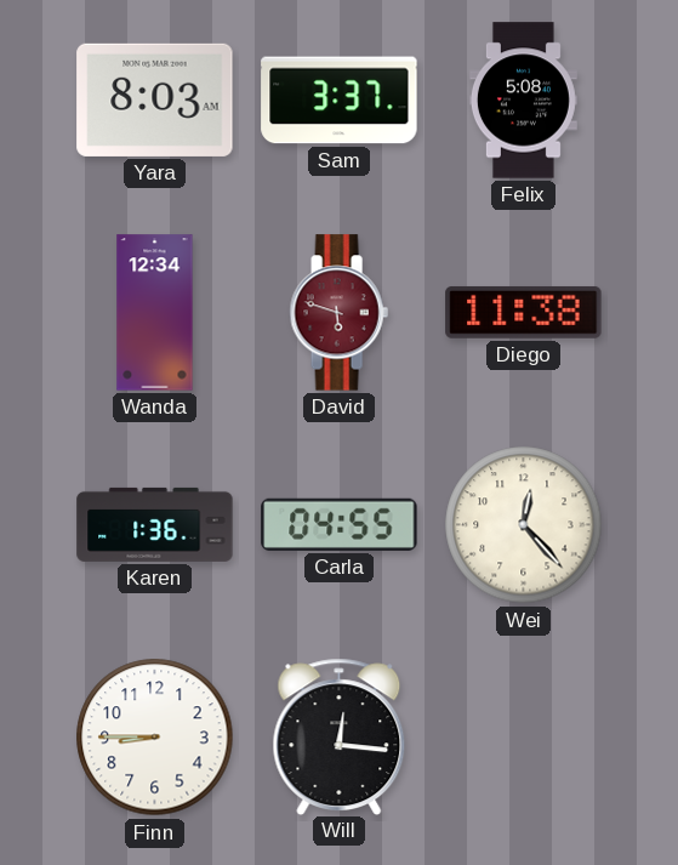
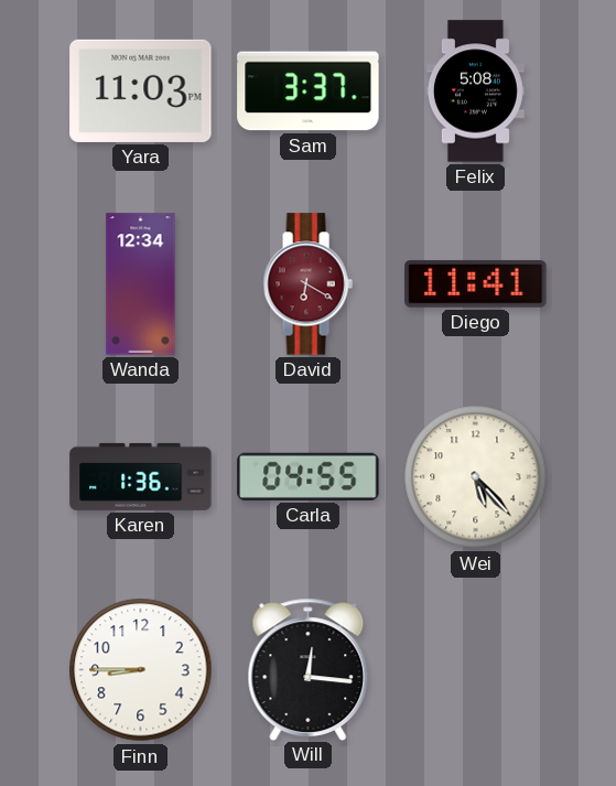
Yara: 8:03 -> 11:03
David: 5:48 -> 6:20
Diego: 11:38 -> 11:41
Wei: 12:23 -> 5:23
